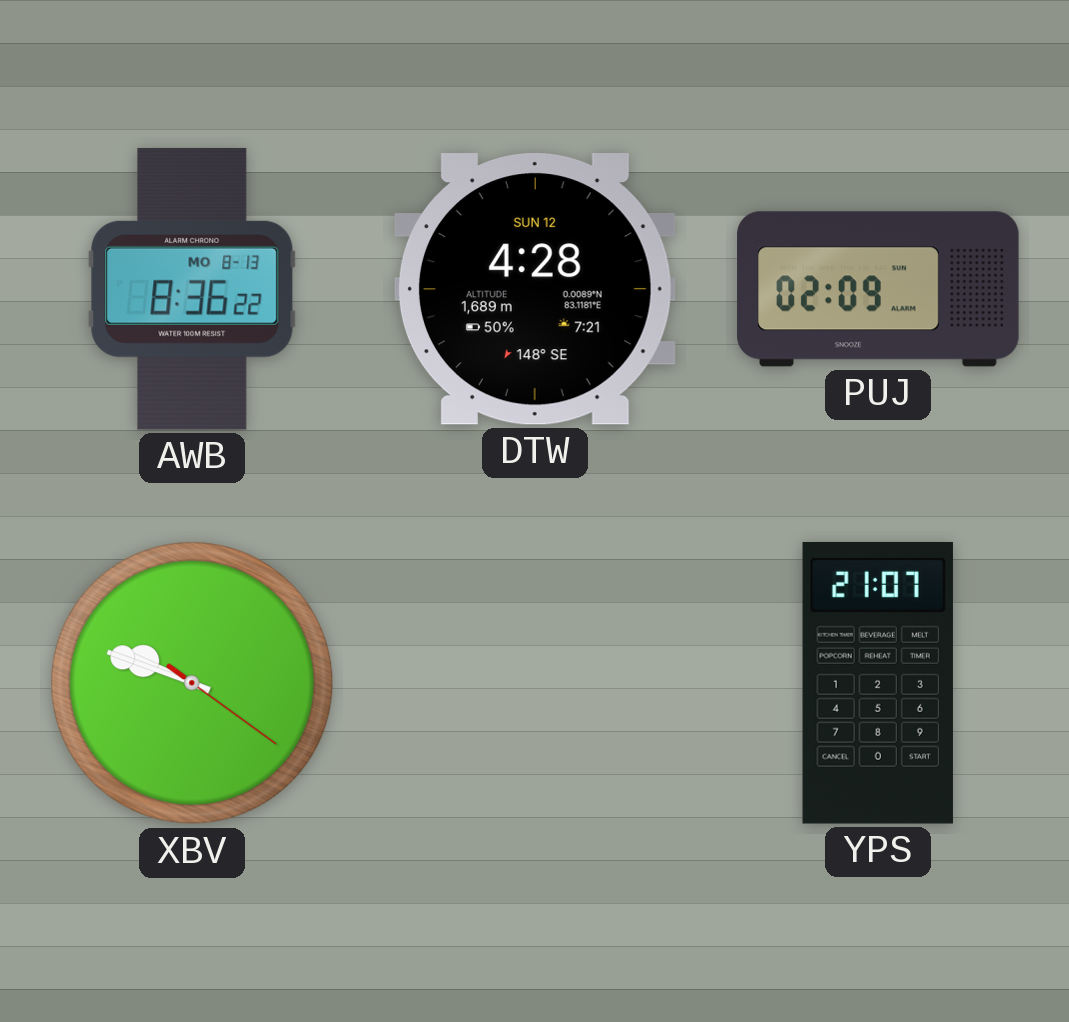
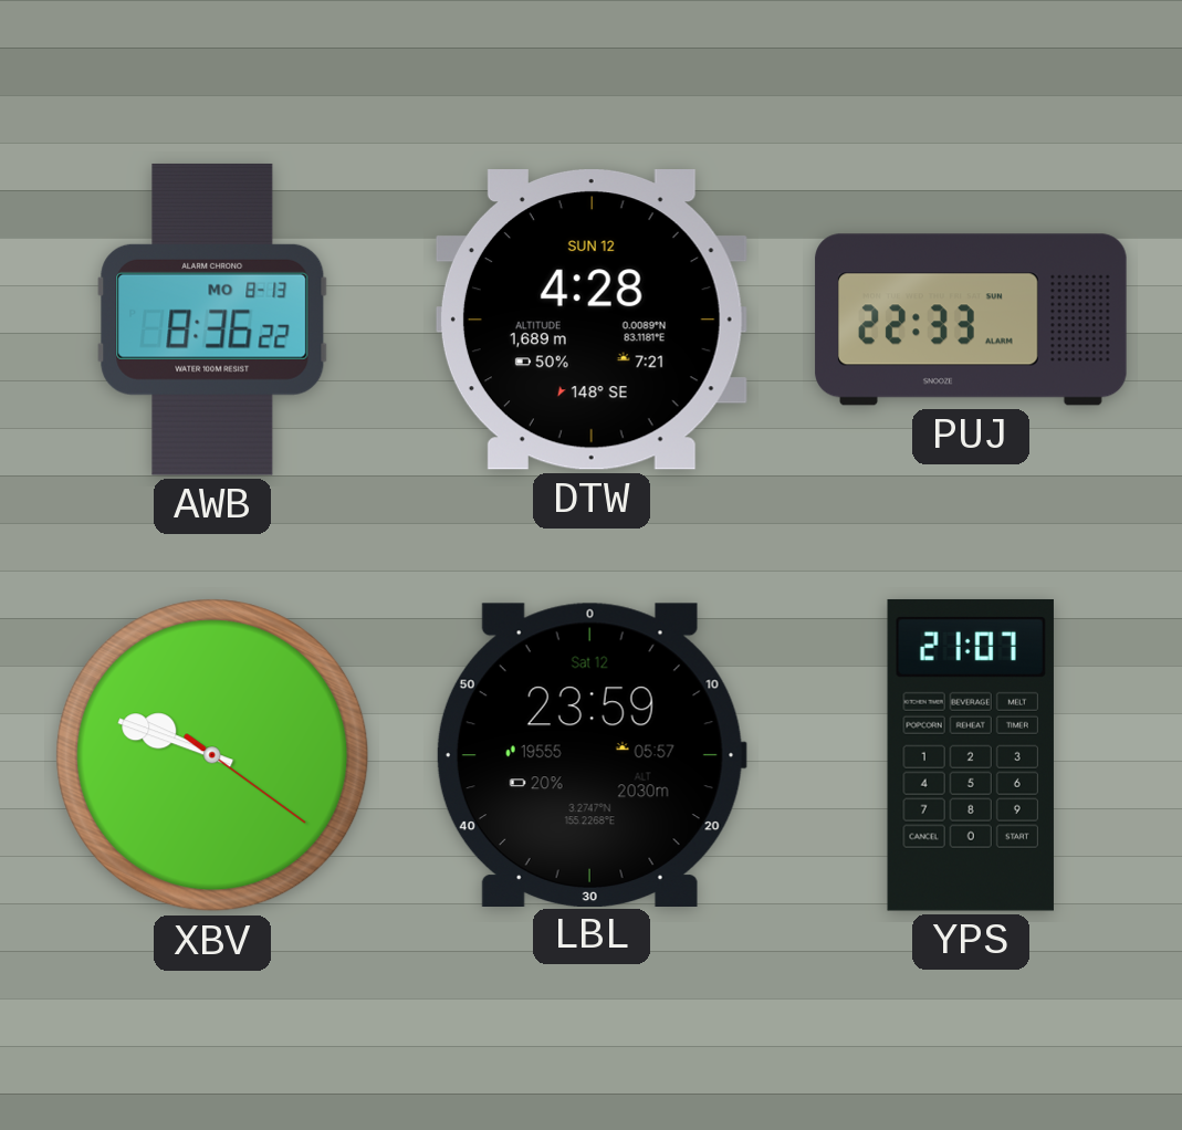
PUJ: 02:09 -> 22:33
LBL: none -> 23:59
